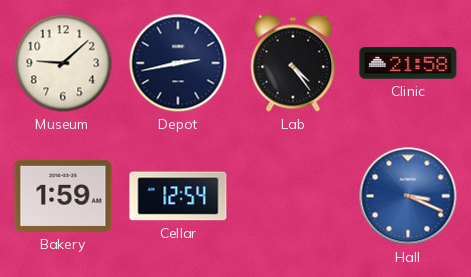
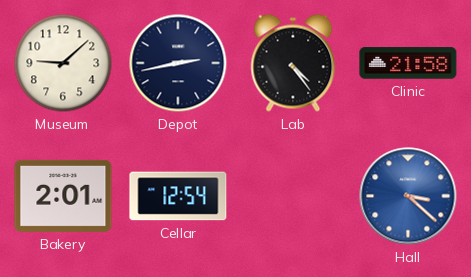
Bakery: 1:59 -> 2:01
Hall: 3:19 -> 3:22
